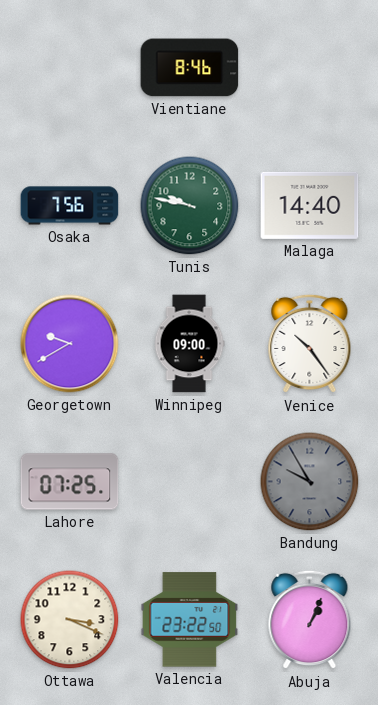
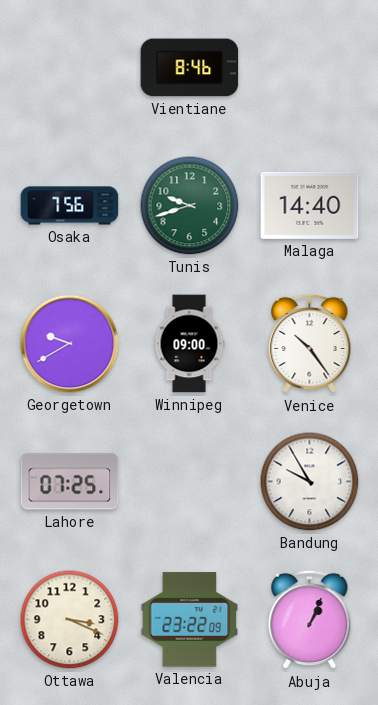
Tunis: 9:47 -> 9:42
Bandung dial: grey -> white
Valencia: 23:22:50 -> 23:22:09
